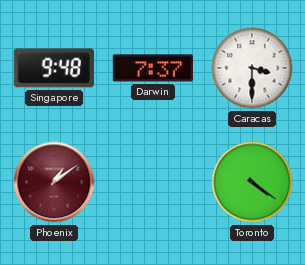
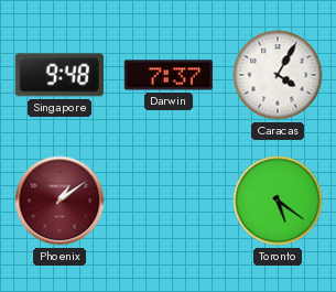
Caracas: 3:30 -> 4:05
Toronto: 4:21 -> 5:21
